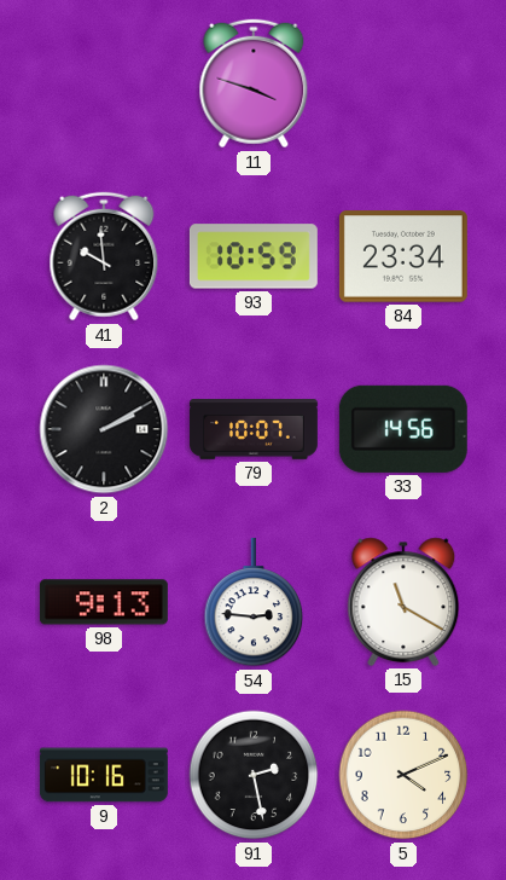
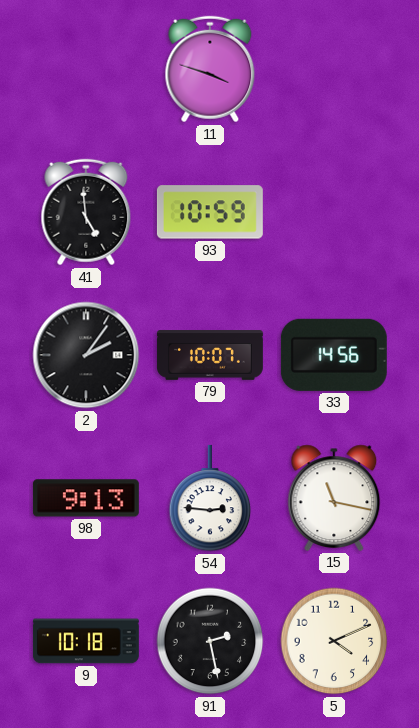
41: 9:59 -> 4:59
84: 23:34 -> none
2: 2:10 -> 2:06
15: 11:20 -> 11:17
9: 10:16 -> 10:18
